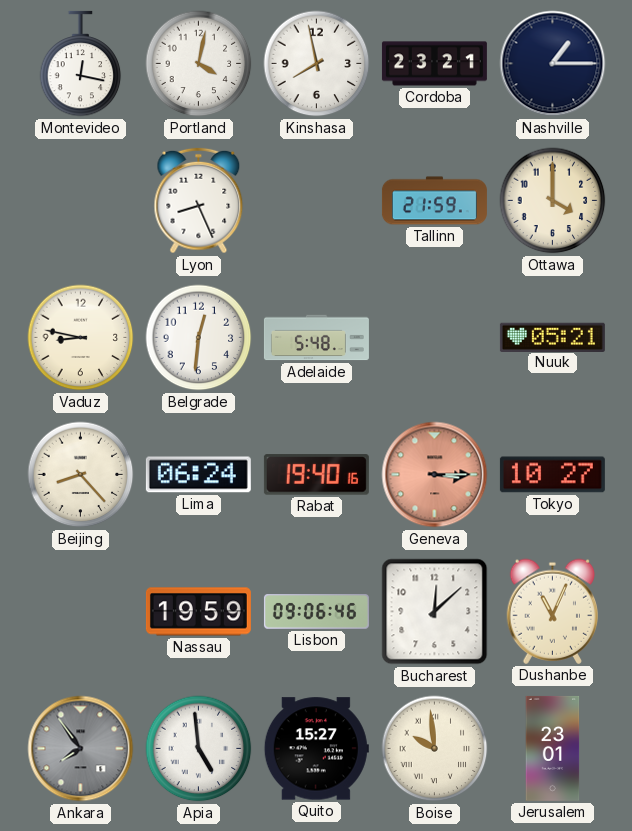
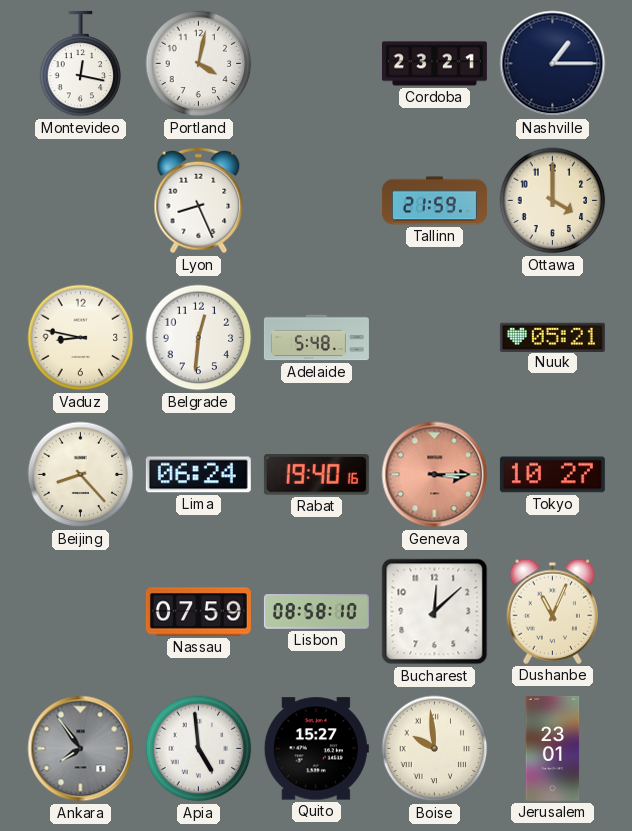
Kinshasa: 7:58 -> none
Nassau: 19:59 -> 07:59
Lisbon: 09:06 -> 08:58
